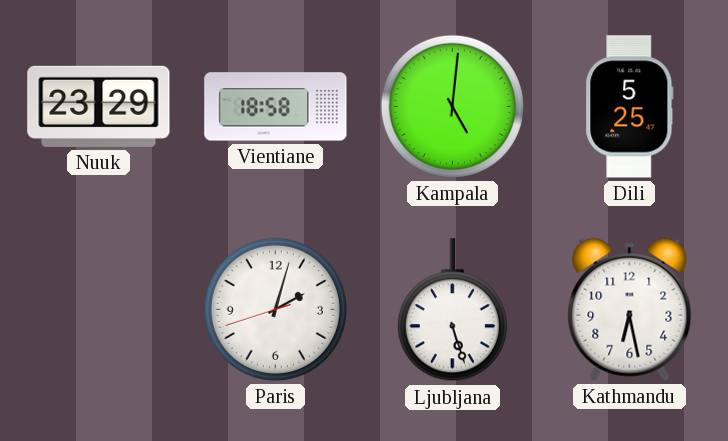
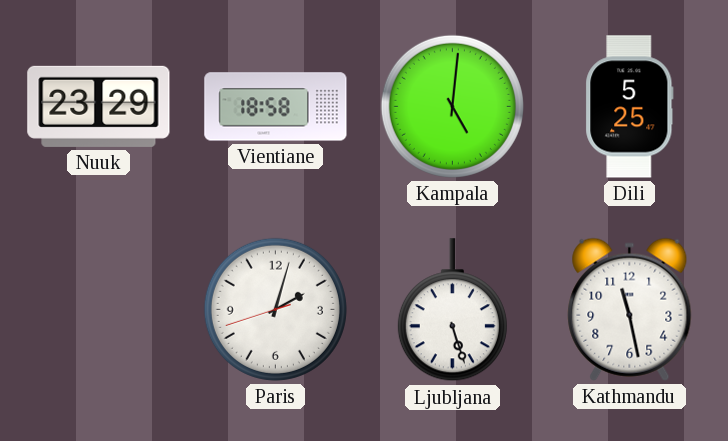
Kathmandu: 6:28 -> 11:28
